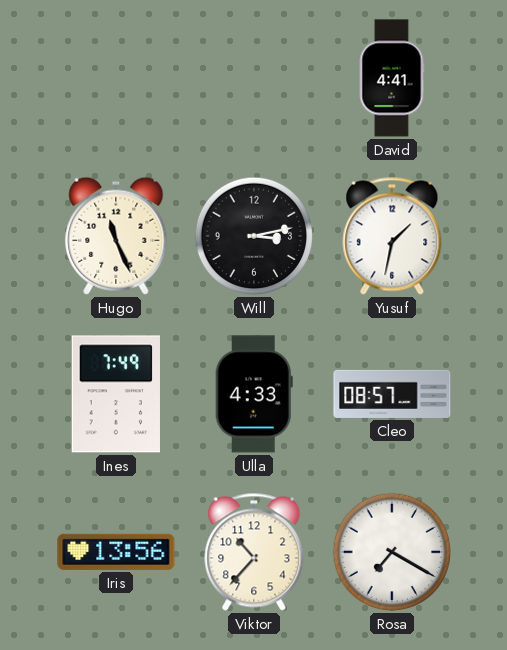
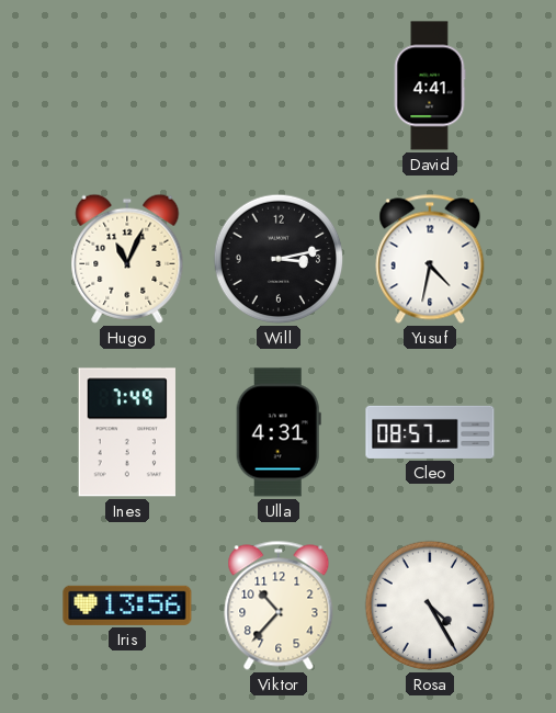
Hugo: 11:26 -> 11:04
Yusuf: 1:32 -> 4:32
Ulla: 4:33 -> 4:31
Rosa: 7:20 -> 4:25
